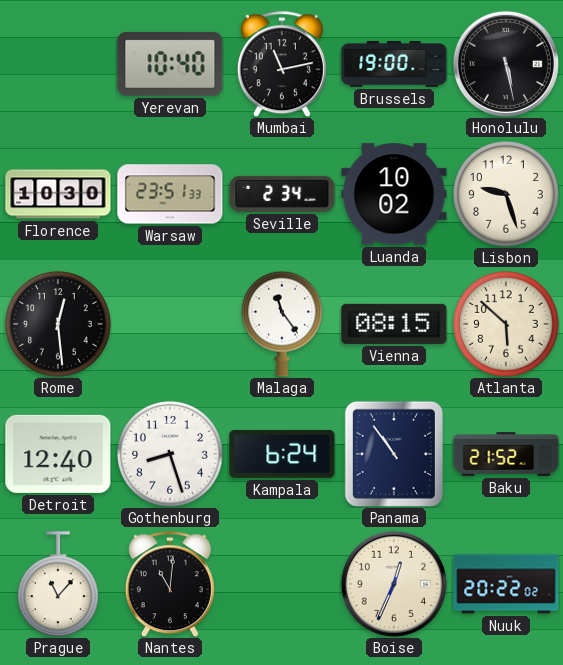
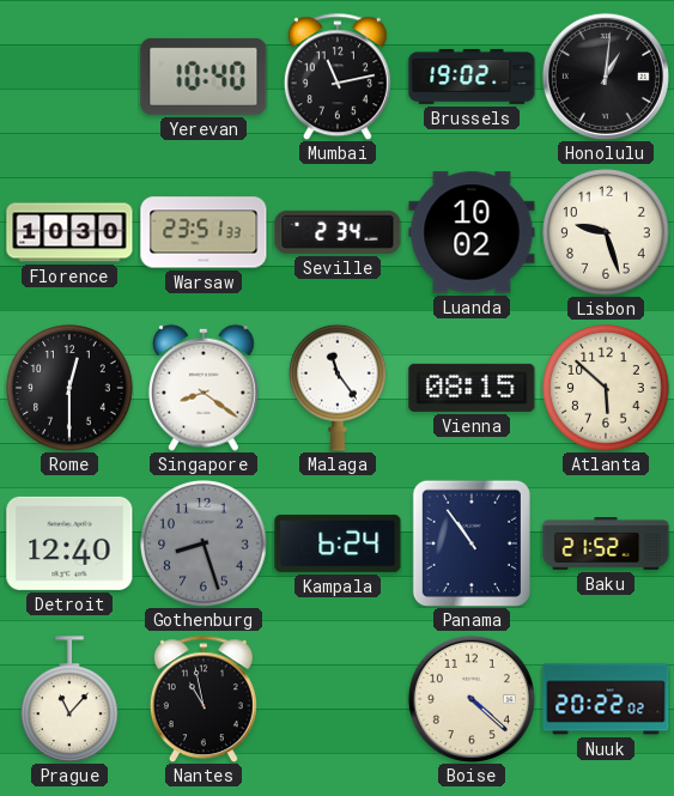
Brussels: 19:00 -> 19:02
Honolulu: 5:28 -> 1:01
Rome: 12:29 -> 12:30
Singapore: none -> 8:21
Gothenburg dial: white -> grey
Nantes: 11:01 -> 10:58
Boise: 12:34 -> 4:22
